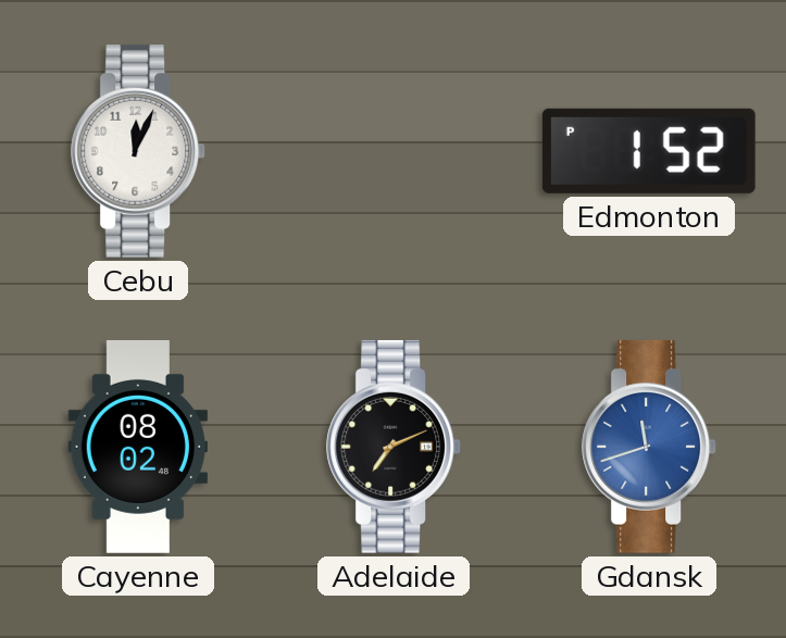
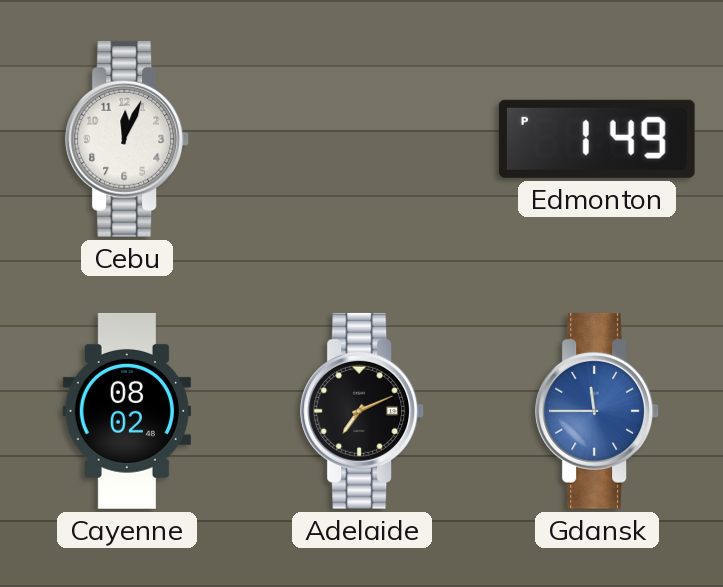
Edmonton: 1:52 -> 1:49
Gdansk: 11:42 -> 11:45
